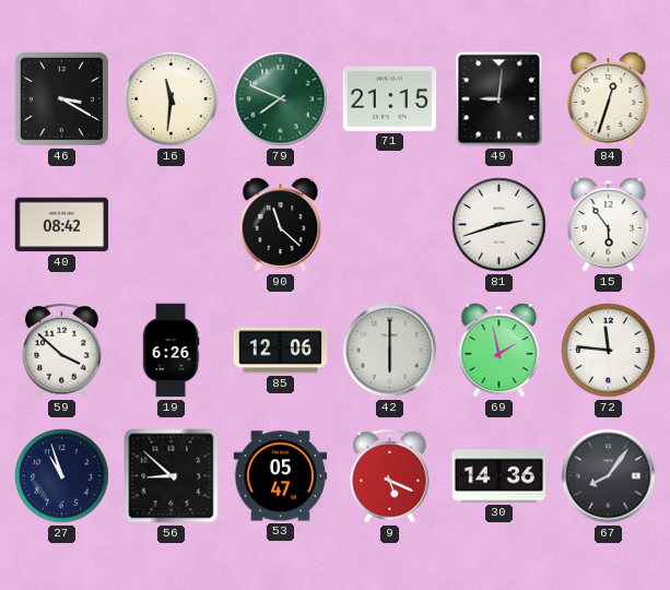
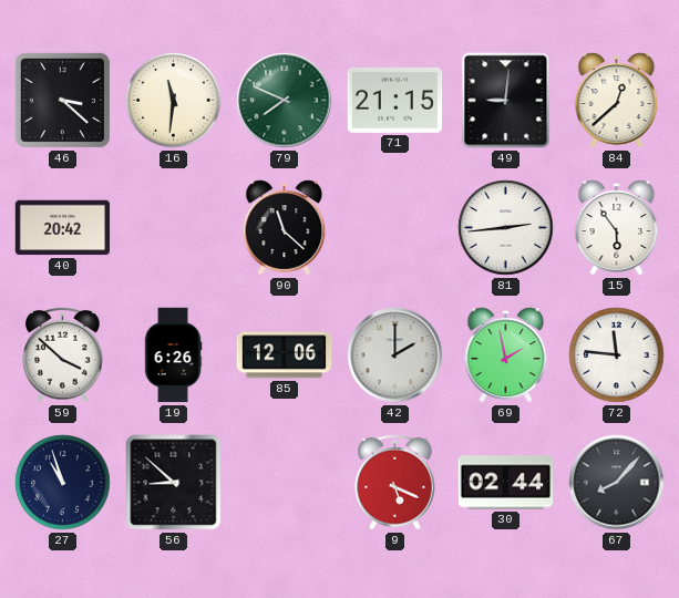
46: 3:20 -> 3:22
84: 12:33 -> 12:38
40: 08:42 -> 20:42
81: 2:42 -> 2:44
42: 6:00 -> 2:00
53: 05:47 -> none
30: 14:36 -> 02:44
67: 8:06 -> 8:07
